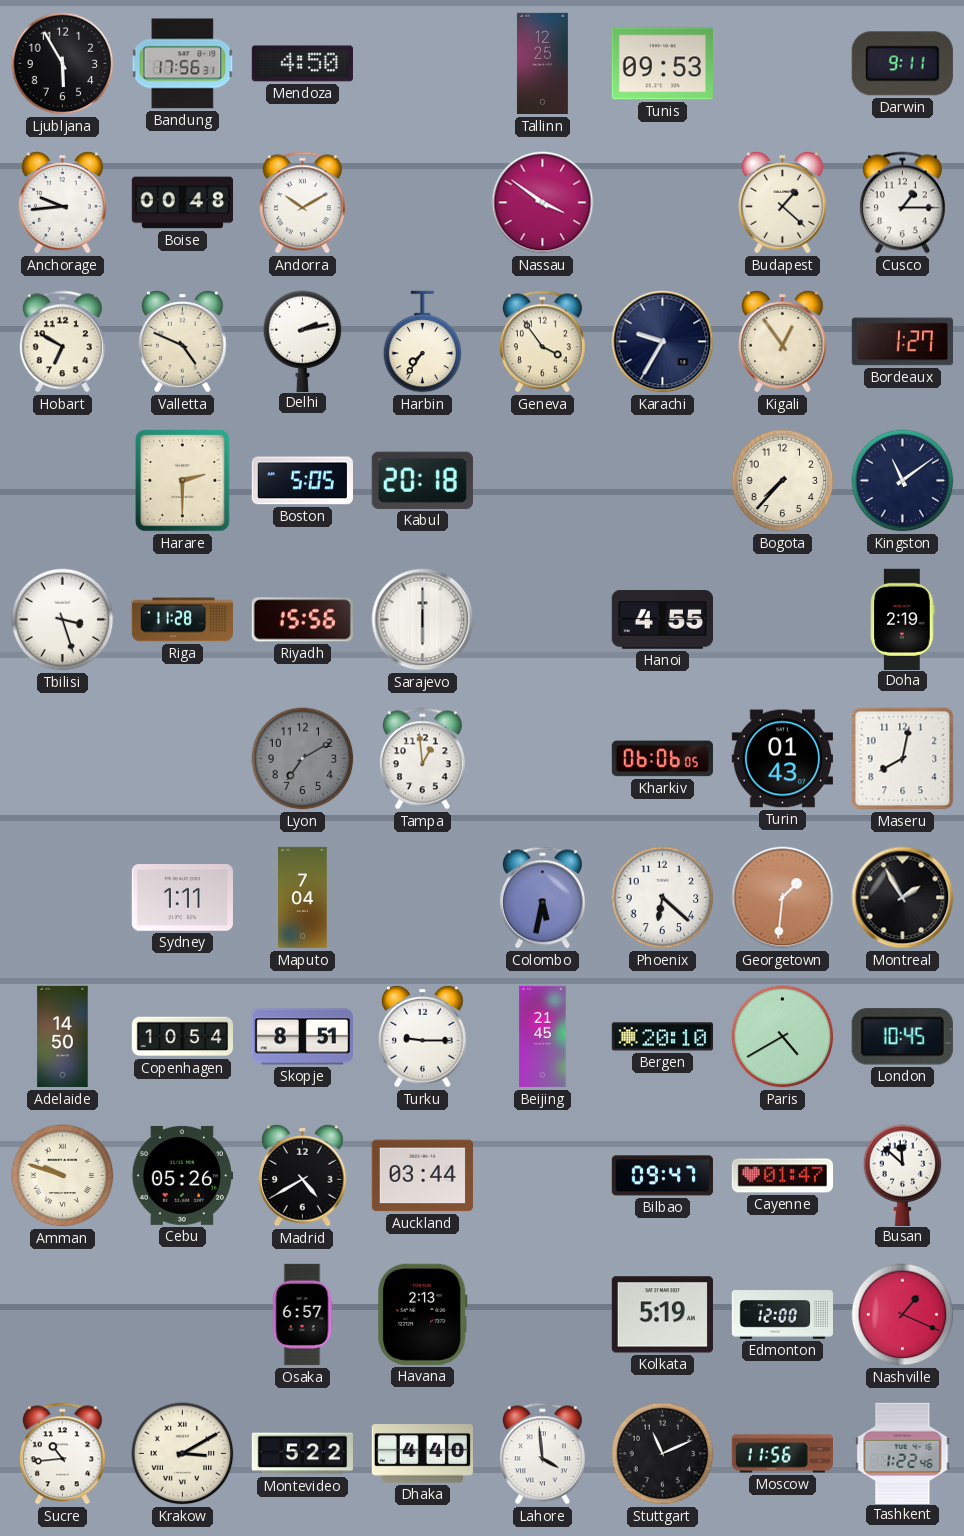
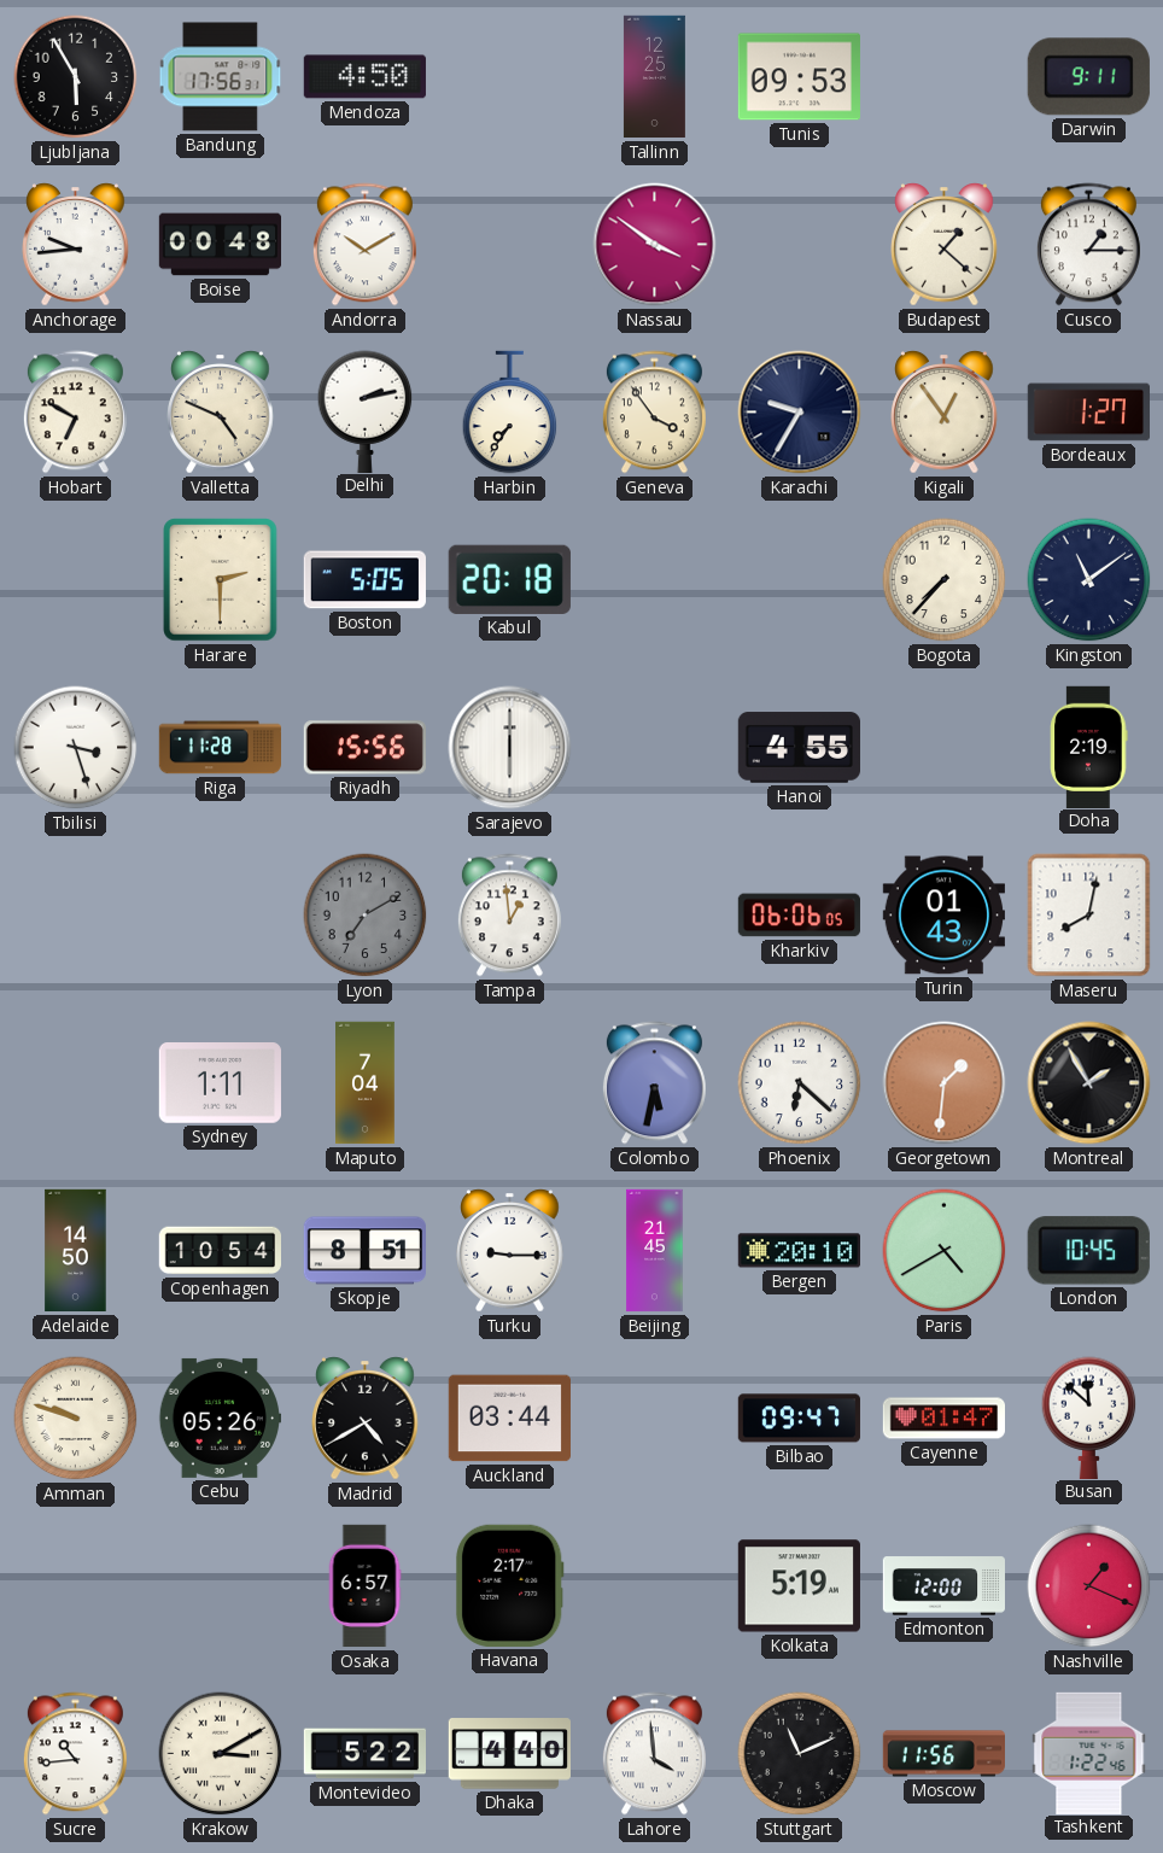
Havana: 2:13 -> 2:17
